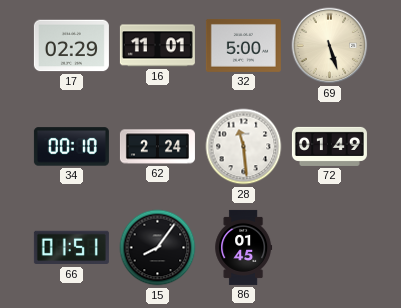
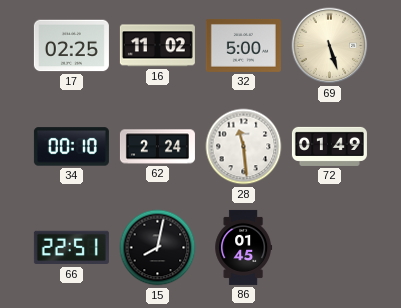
17: 02:29 -> 02:25
16: 11:01 -> 11:02
66: 01:51 -> 22:51
15: 8:06 -> 8:02
